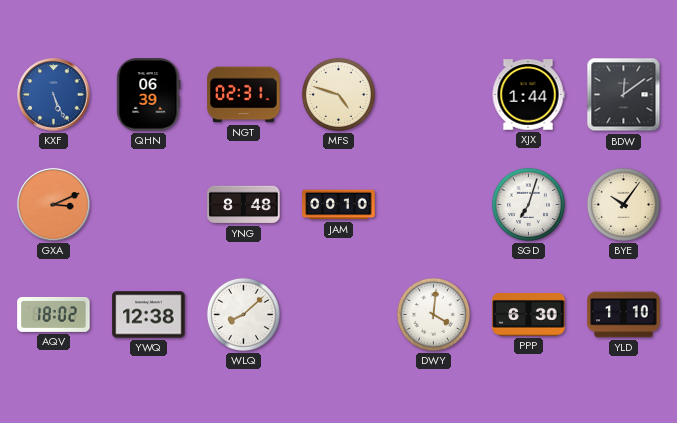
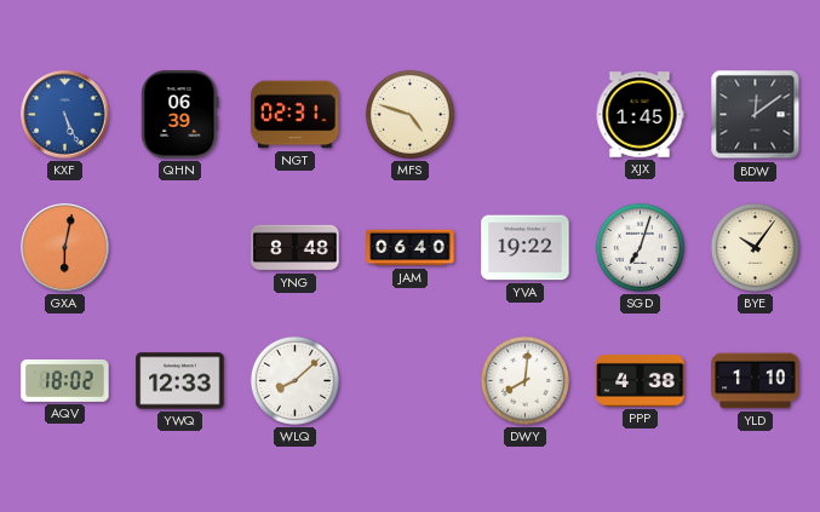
XJX: 1:44 -> 1:45
GXA: 3:11 -> 6:02
JAM: 00:10 -> 06:40
YVA: none -> 19:22
YWQ: 12:38 -> 12:33
DWY: 4:01 -> 8:01
PPP: 6:30 -> 4:38
